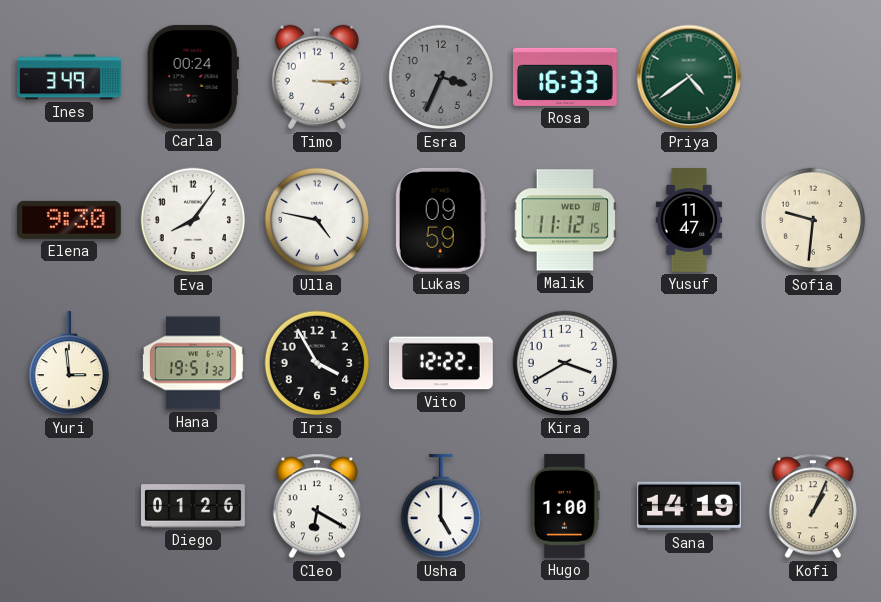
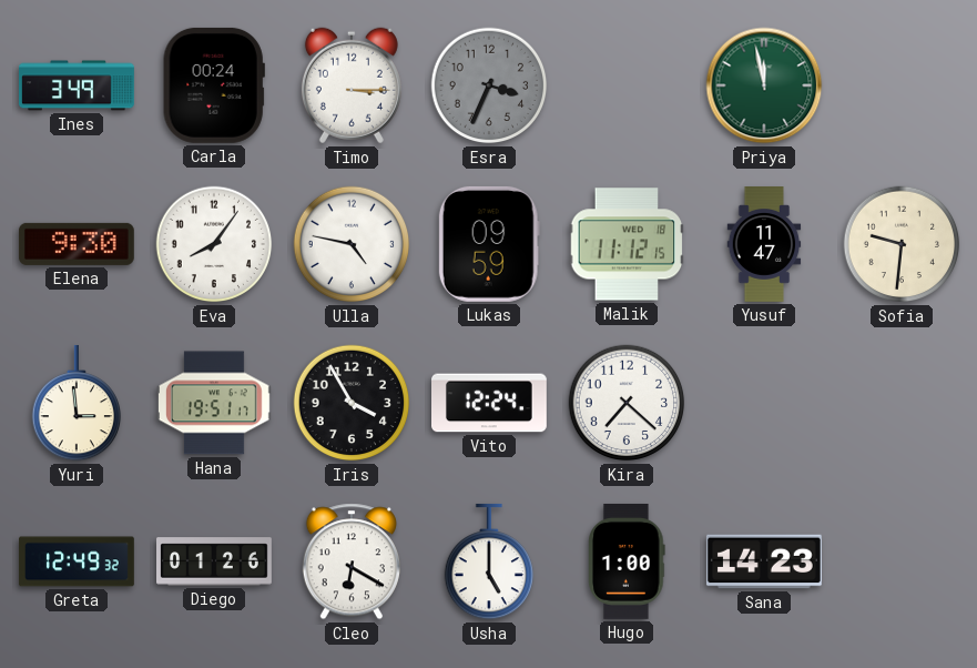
Rosa: 16:33 -> none
Priya: 4:39 -> 11:58
Hana: 19:51:32 -> 19:51:17
Vito: 12:22 -> 12:24
Kira: 3:40 -> 7:22
Greta: none -> 12:49
Sana: 14:19 -> 14:23
Kofi: 1:04 -> none
